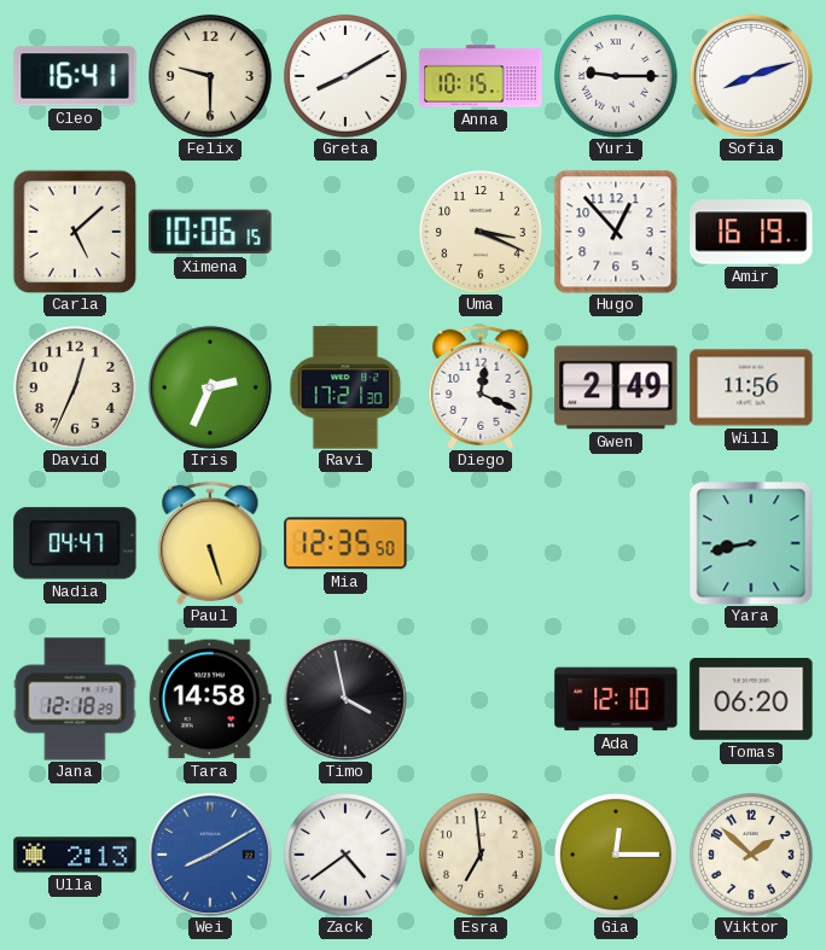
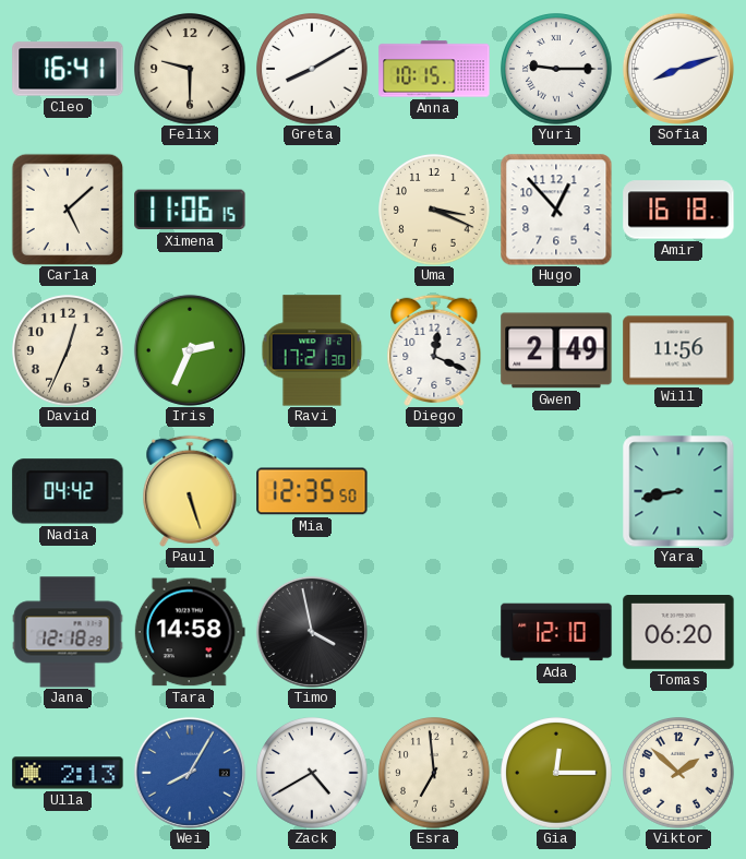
Ximena: 10:06 -> 11:06
Amir: 16:19 -> 16:18
Nadia: 04:47 -> 04:42
Wei: 8:10 -> 8:05
Zack: 4:39 -> 4:40
